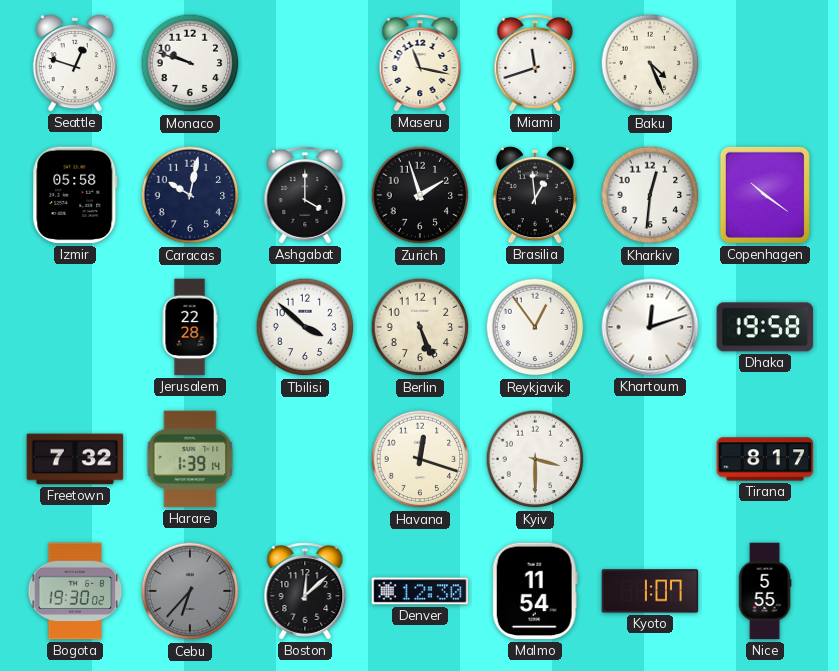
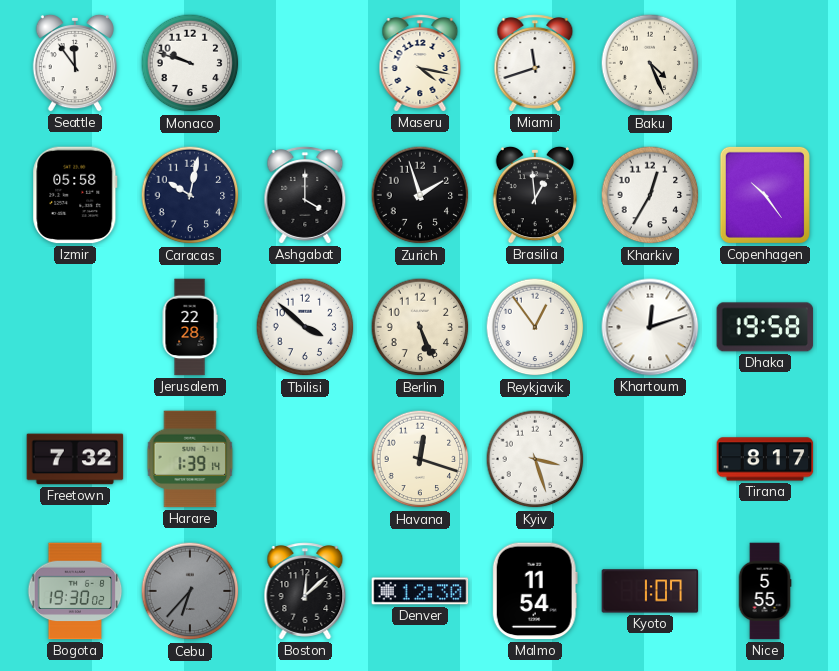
Seattle: 12:48 -> 11:54
Maseru: 11:17 -> 4:17
Kharkiv: 12:31 -> 12:35
Copenhagen: 10:21 -> 10:24
Kyiv: 3:30 -> 3:27
